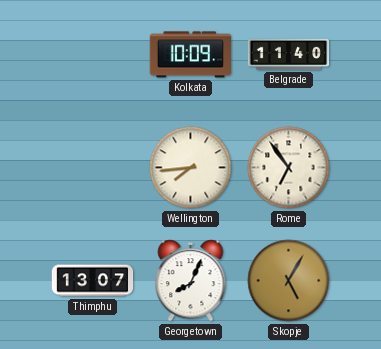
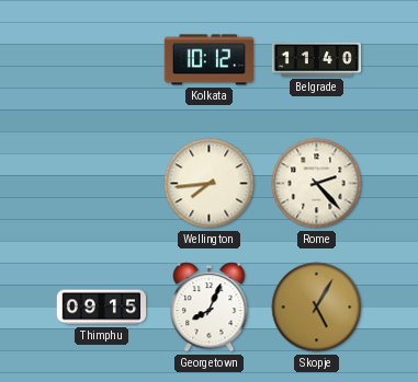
Kolkata: 10:09 -> 10:12
Rome: 6:54 -> 2:23
Thimphu: 13:07 -> 09:15
